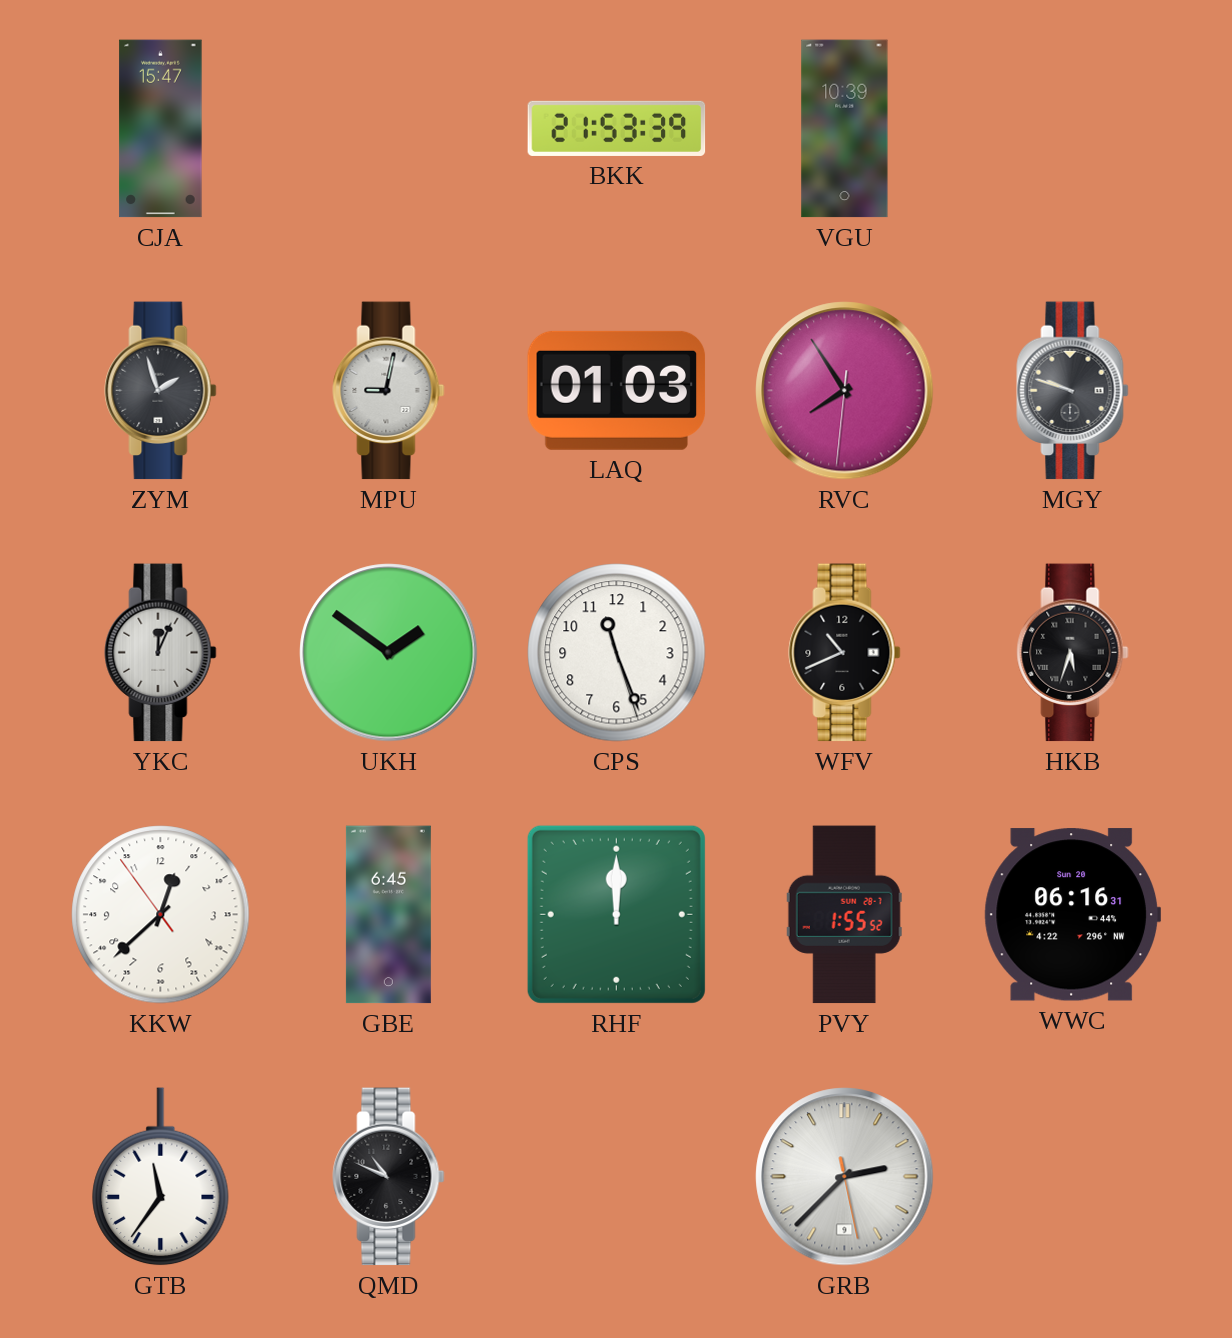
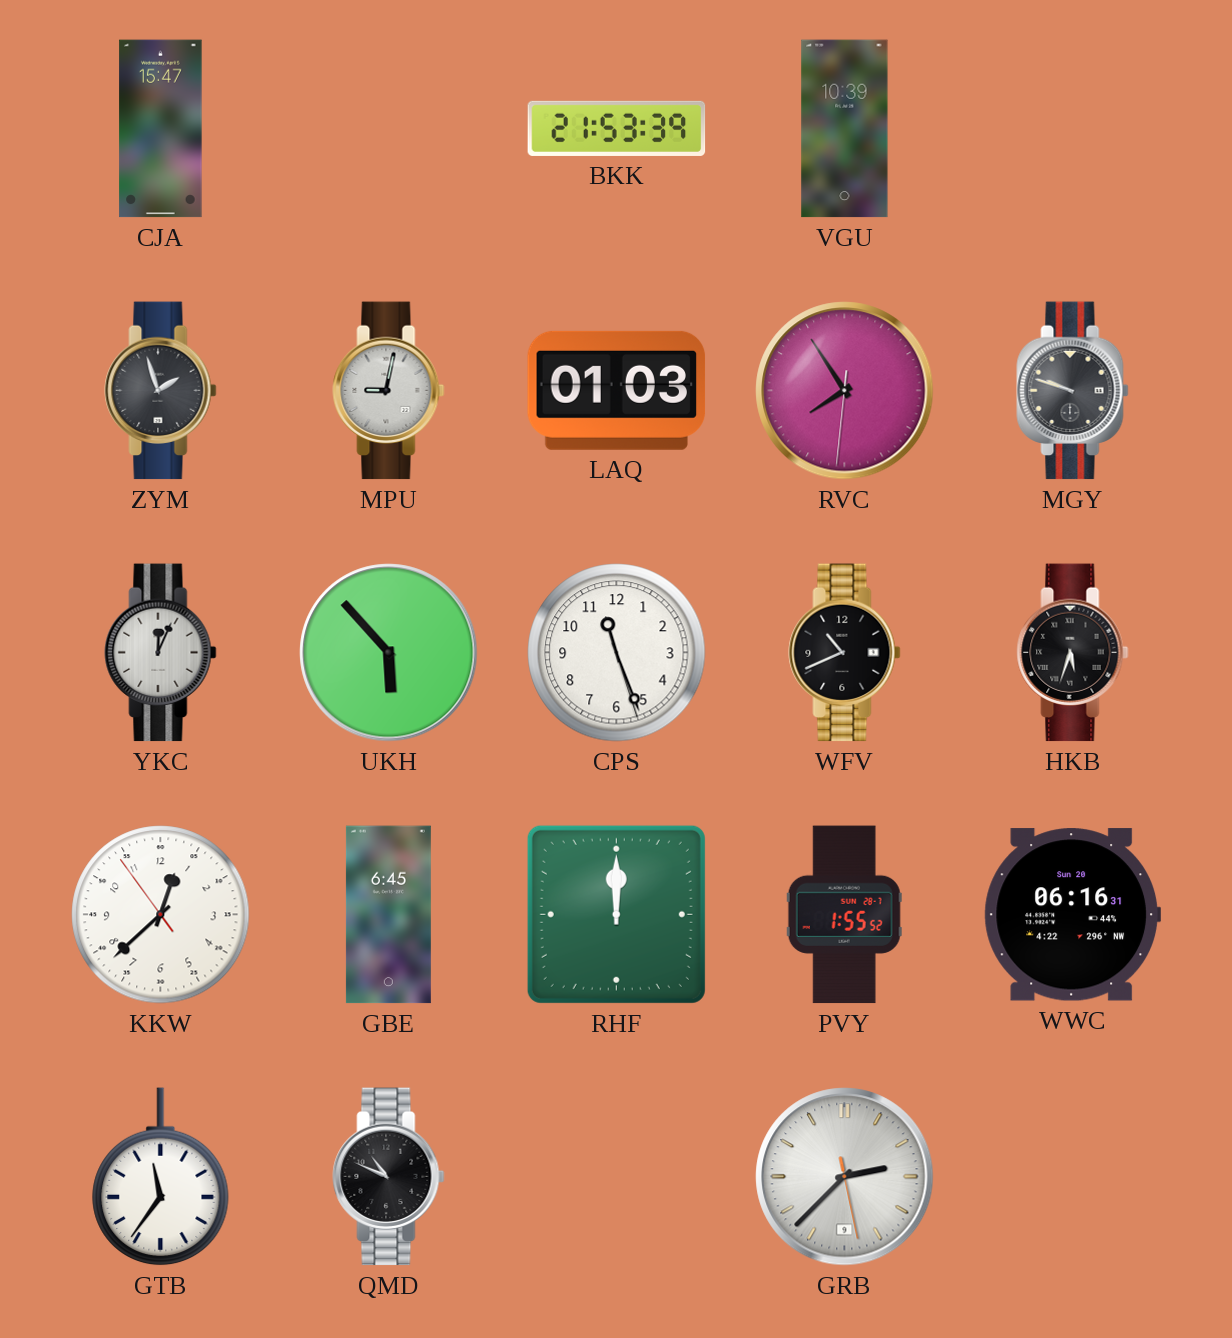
UKH: 1:51 -> 5:53
